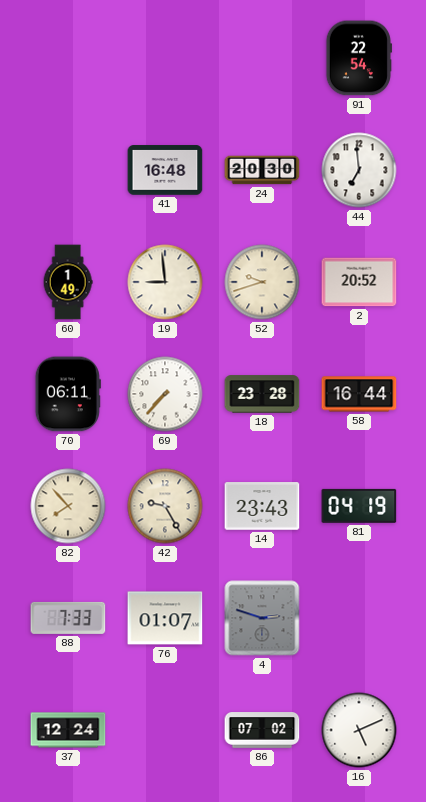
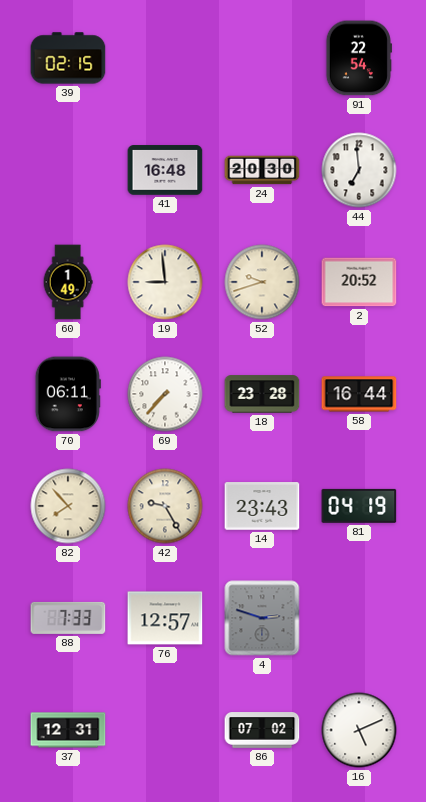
39: none -> 02:15
76: 01:07 -> 12:57
37: 12:24 -> 12:31
